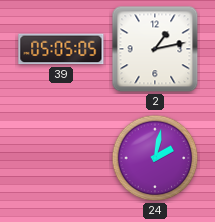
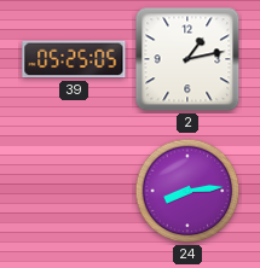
39: 05:05 -> 05:25
24: 2:02 -> 8:14
